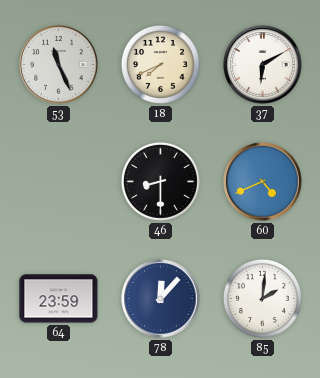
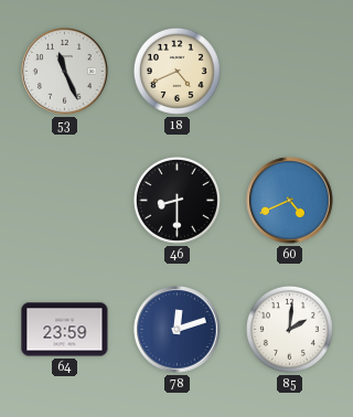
18: 7:41 -> 4:41
37: 6:10 -> none
78: 12:07 -> 12:12
